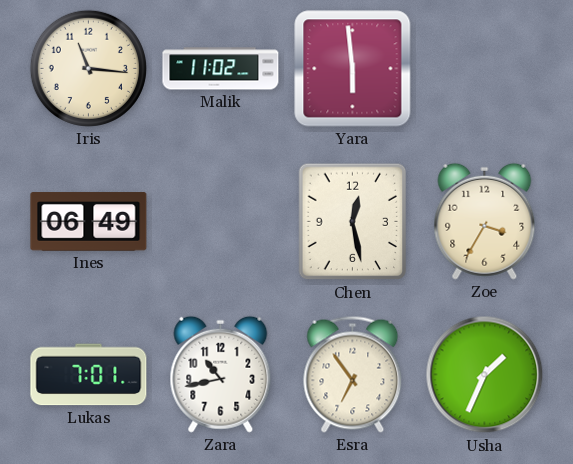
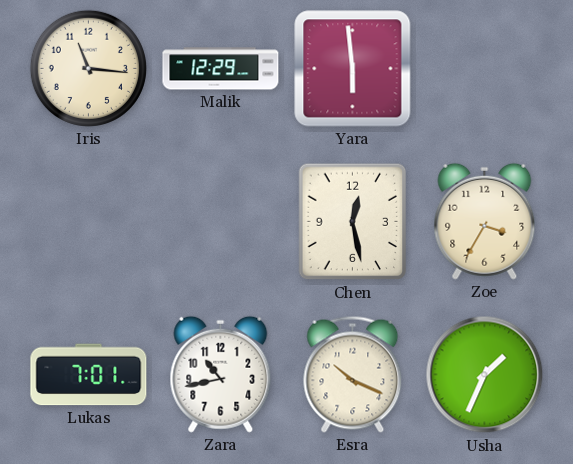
Malik: 11:02 -> 12:29
Ines: 06:49 -> none
Esra: 6:54 -> 10:19
